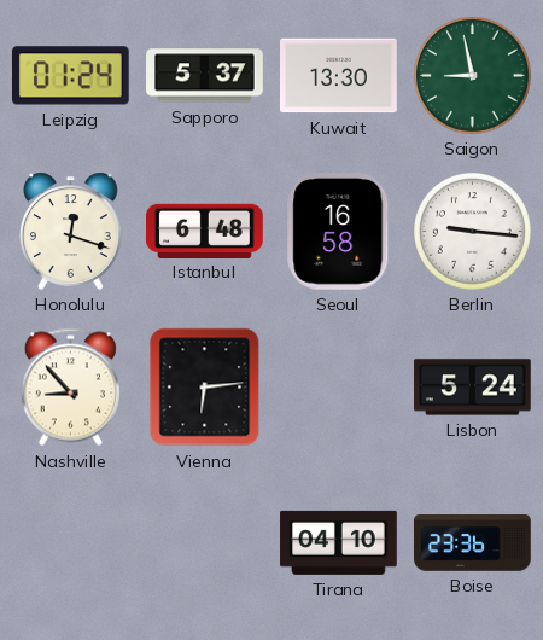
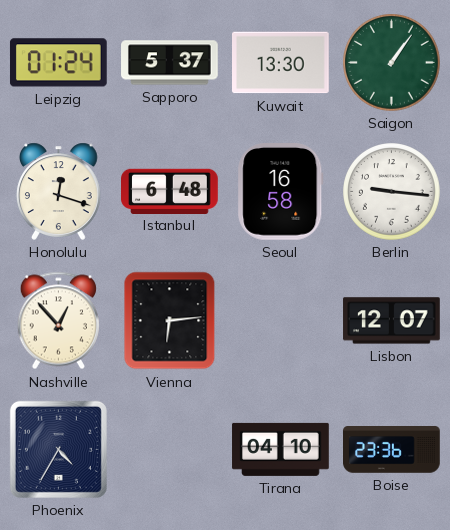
Saigon: 8:58 -> 1:06
Nashville: 8:53 -> 12:53
Lisbon: 5:24 -> 12:07
Phoenix: none -> 4:35
